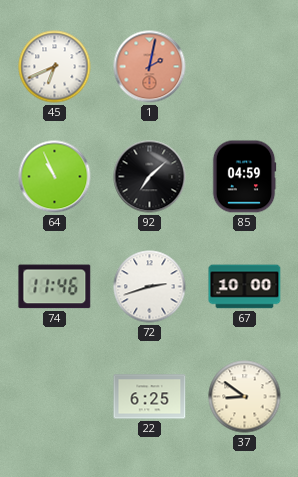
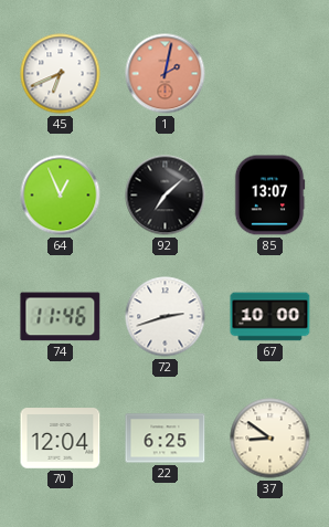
64: 10:56 -> 12:56
85: 04:59 -> 13:07
70: none -> 12:04
